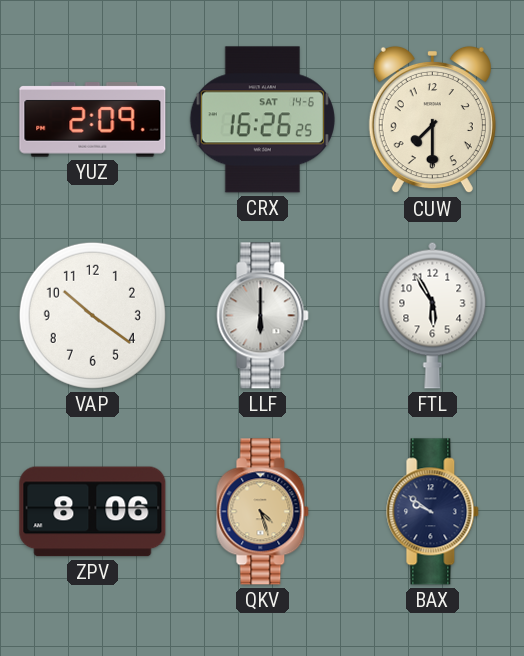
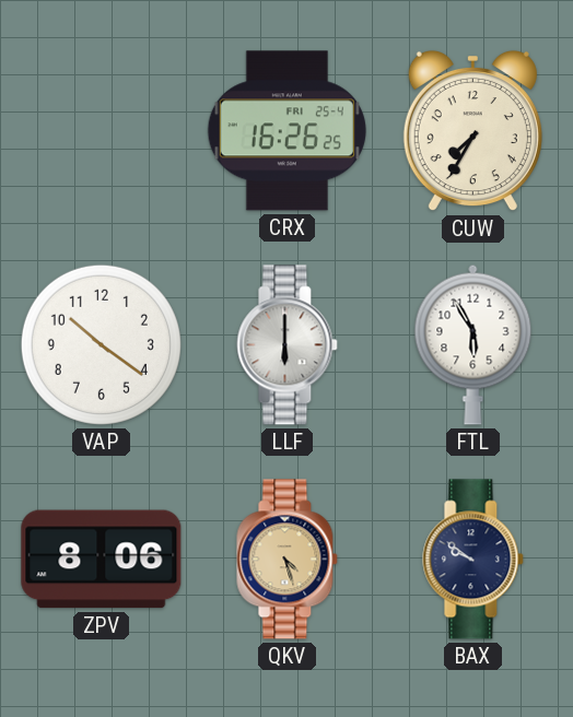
YUZ: 2:09 -> none
CRX date: SAT 14-6 -> FRI 25-4
CUW: 7:30 -> 7:35
